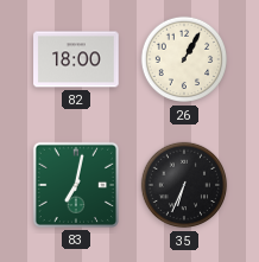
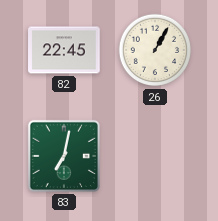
82: 18:00 -> 22:45
35: 6:34 -> none
